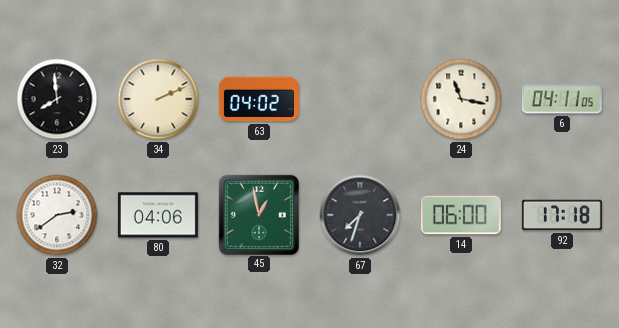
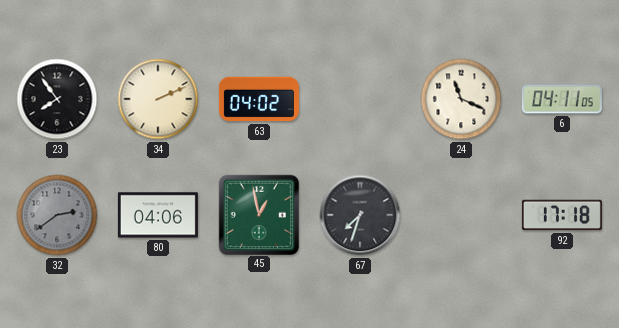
23: 7:59 -> 7:54
24: 11:17 -> 11:19
32 dial: white -> grey
14: 06:00 -> none
